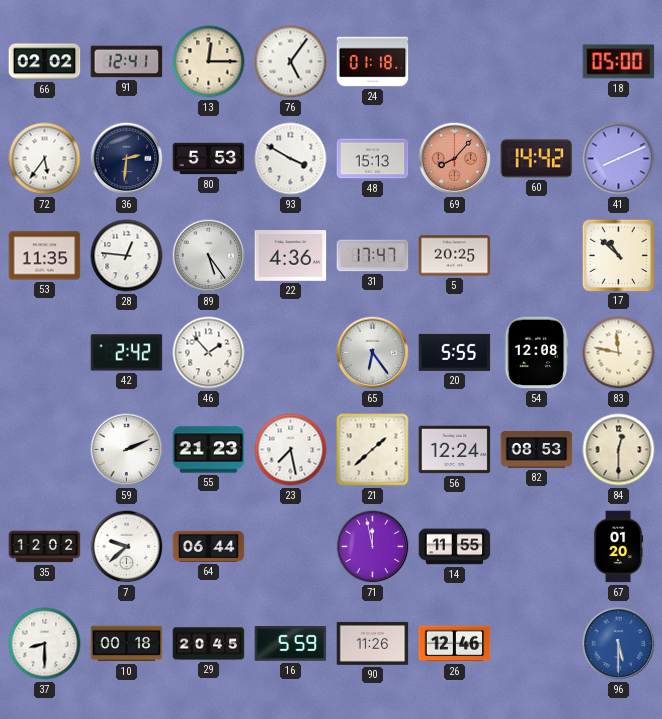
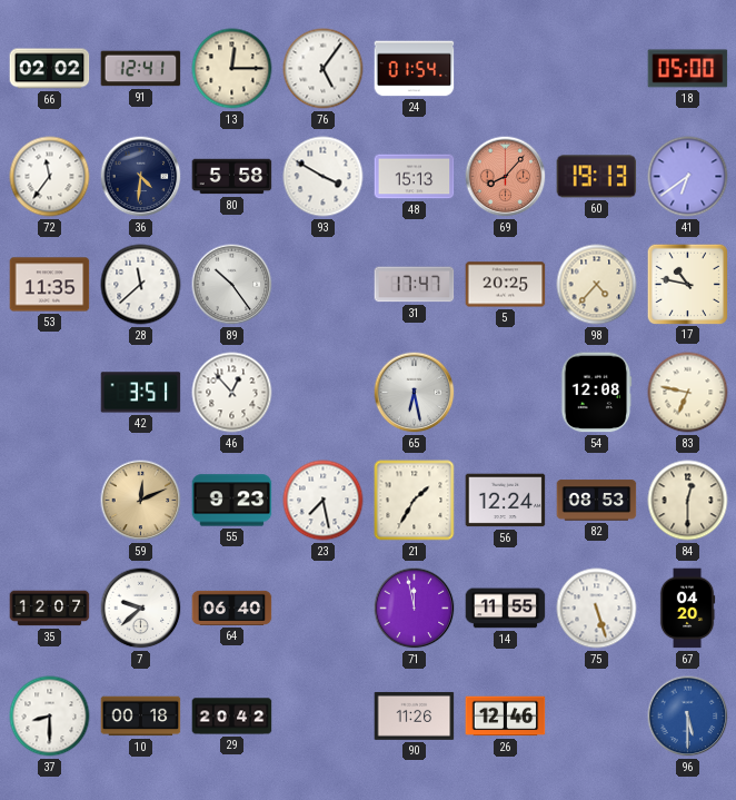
24: 01:18 -> 01:54
72: 5:36 -> 11:36
36: 2:31 -> 4:31
80: 5:53 -> 5:58
60: 14:42 -> 19:13
41: 8:11 -> 6:39
28: 12:46 -> 11:38
89: 5:24 -> 10:24
22: 4:36 -> none
98: none -> 4:37
17: 10:52 -> 10:47
42: 2:42 -> 3:51
46: 1:53 -> 12:53
65: 6:24 -> 6:28
20: 5:55 -> none
83: 11:47 -> 6:47
59: 2:11 -> 12:11
59 dial: white -> champagne
55: 21:23 -> 9:23
21: 1:38 -> 1:35
35: 12:02 -> 12:07
64: 06:44 -> 06:40
75: none -> 5:27
67: 01:20 -> 04:20
29: 20:45 -> 20:42
16: 5:59 -> none
